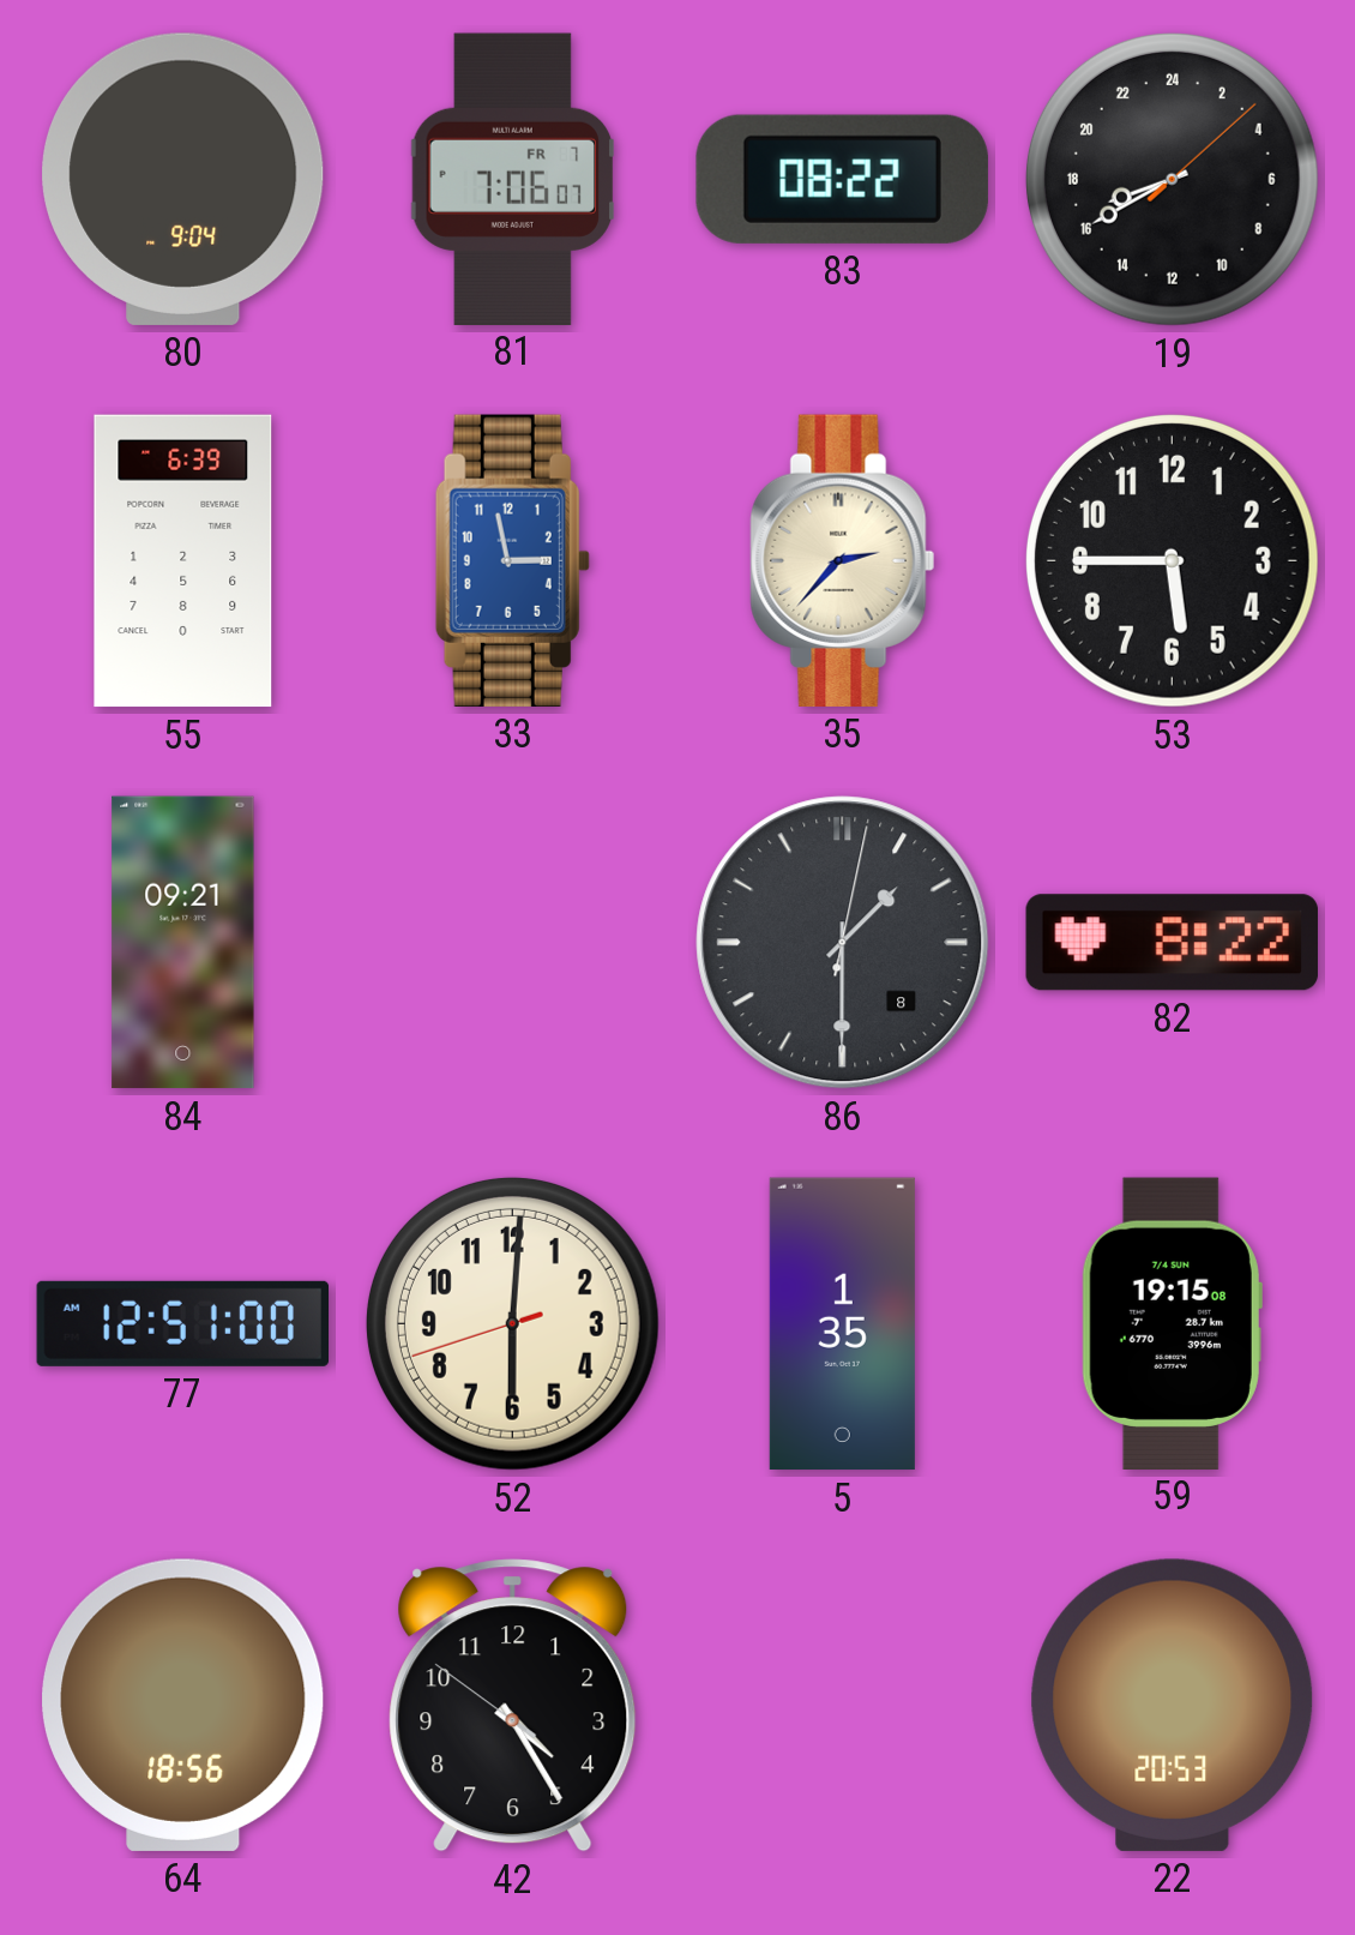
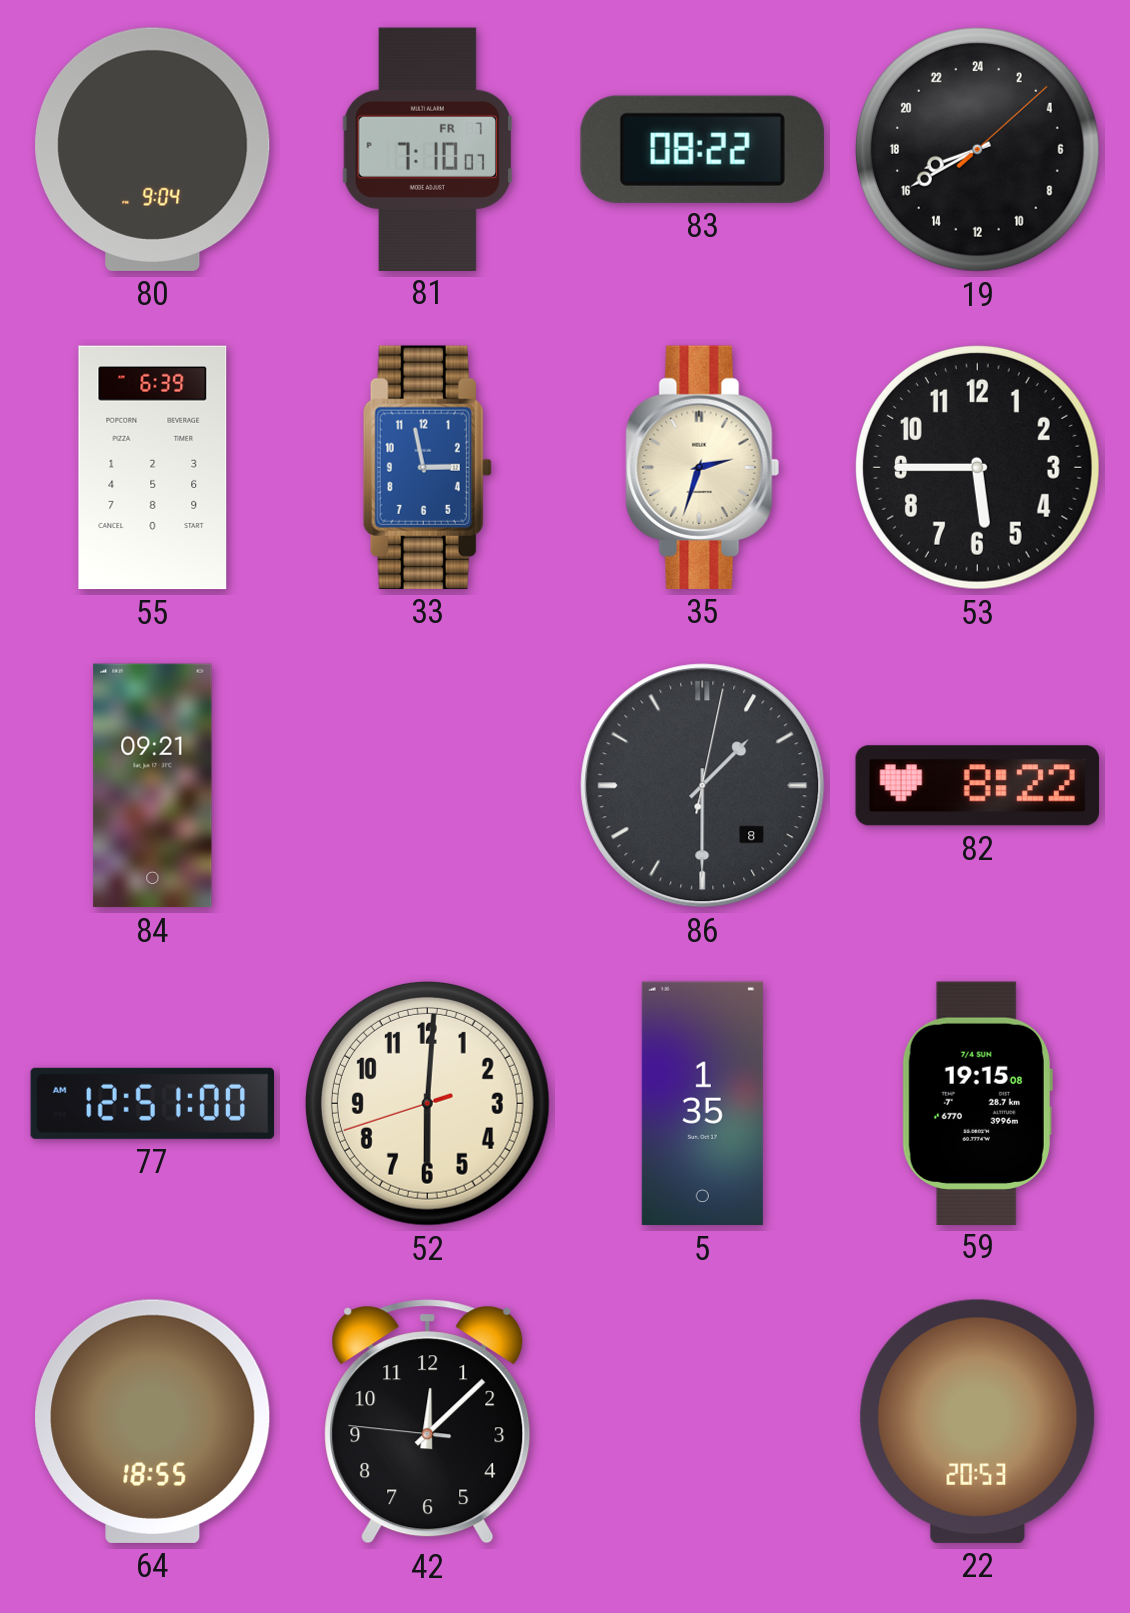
81: 7:06 -> 7:10
35: 2:37 -> 2:33
64: 18:56 -> 18:55
42: 4:24 -> 12:07
